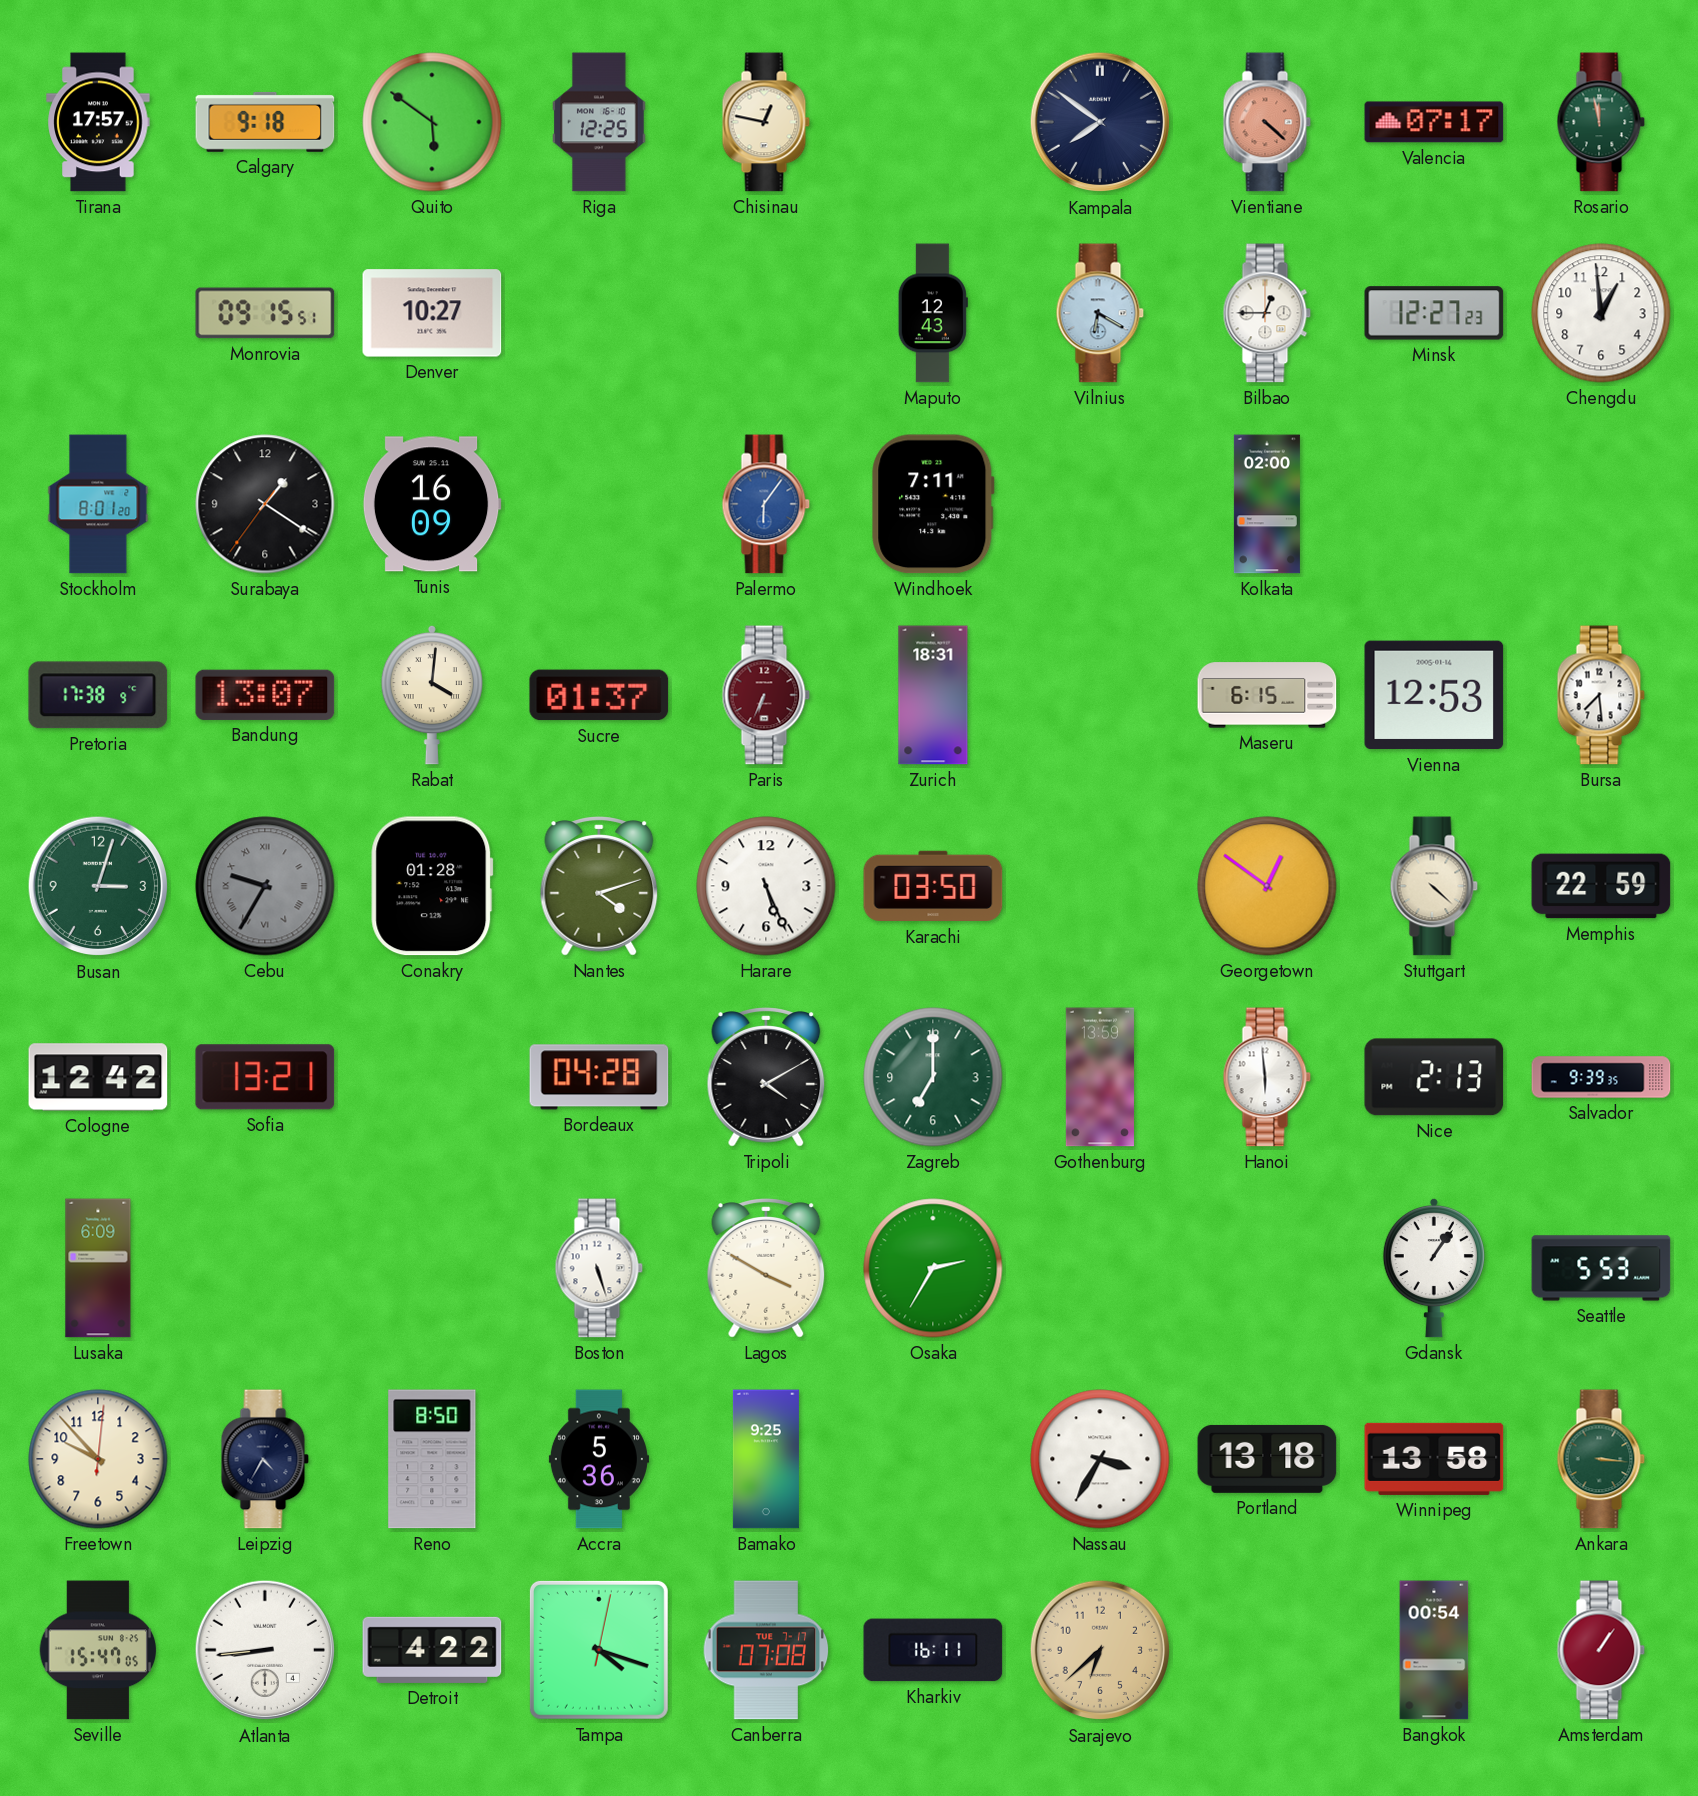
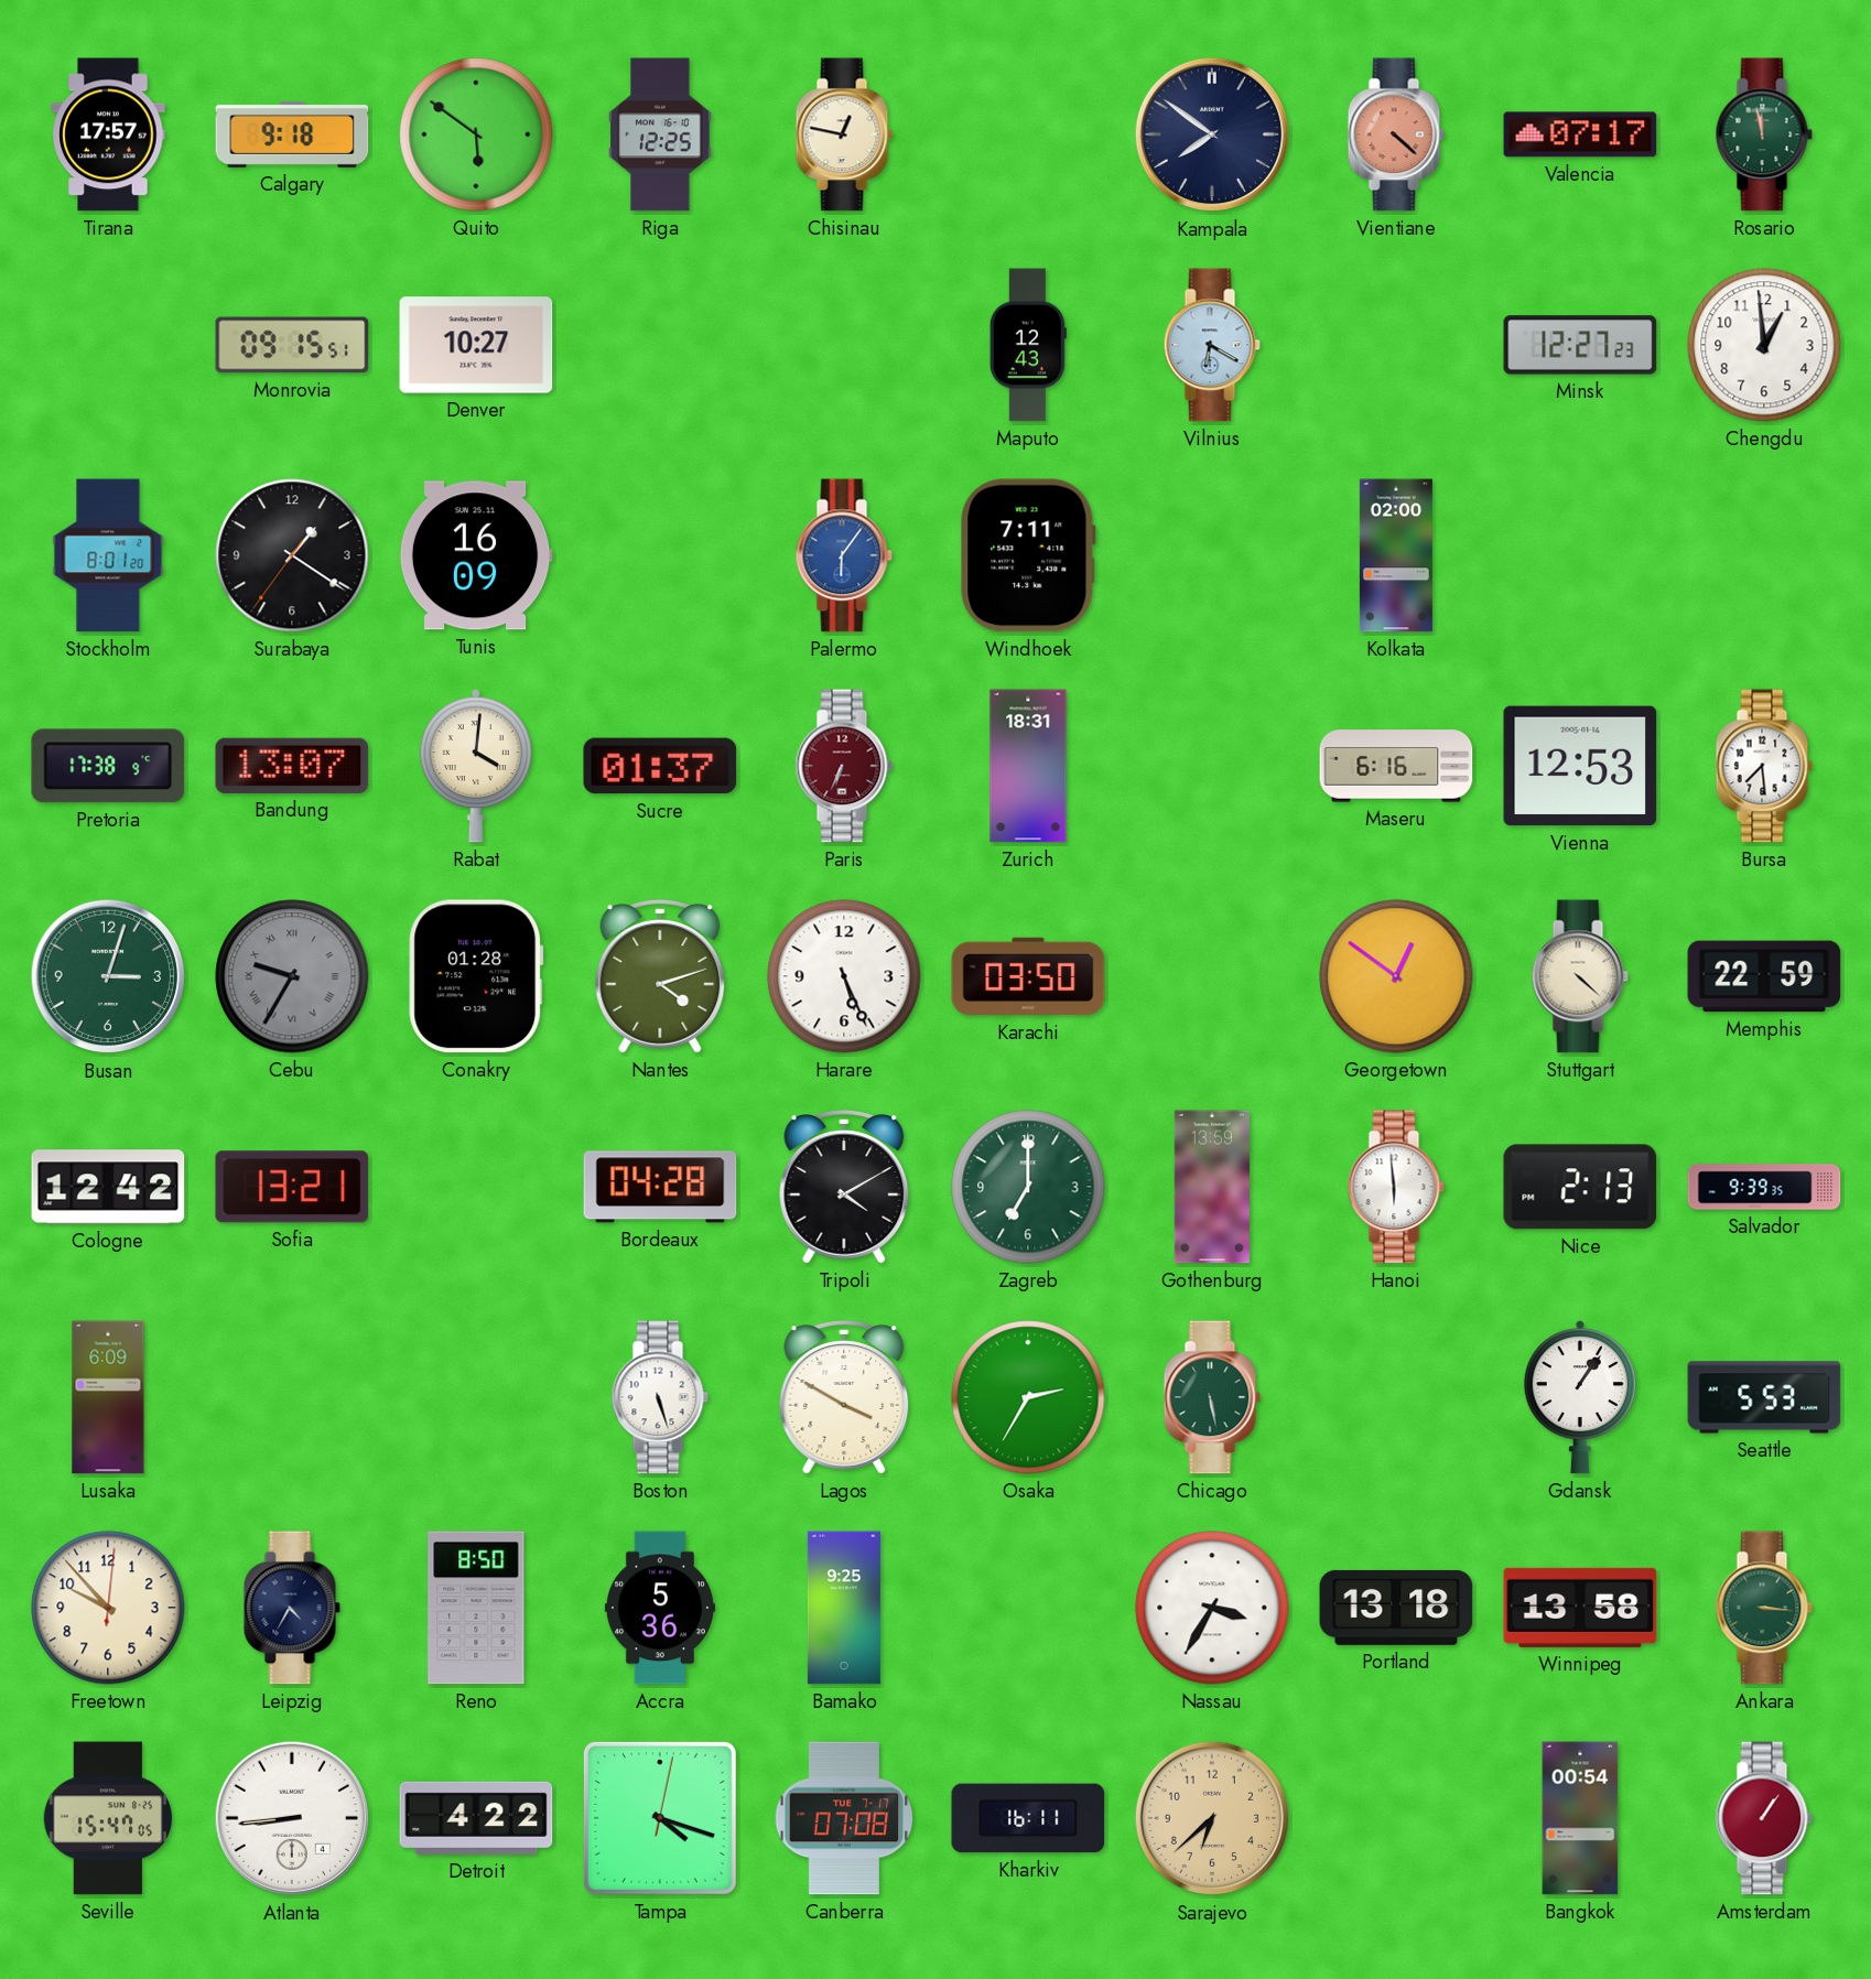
Bilbao: 12:45 -> none
Maseru: 6:15 -> 6:16
Chicago: none -> 5:28
